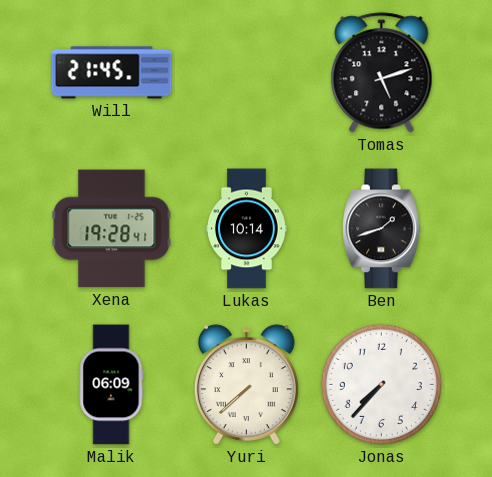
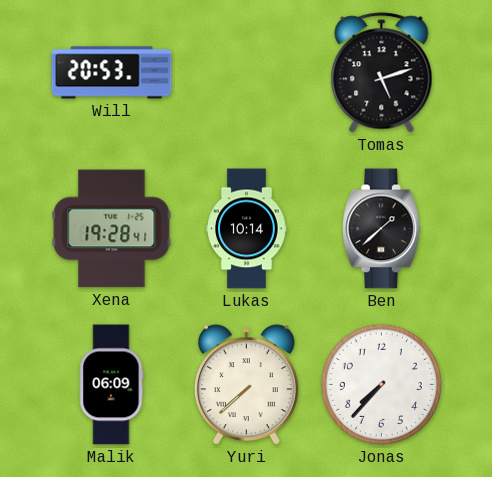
Will: 21:45 -> 20:53
Ben: 1:42 -> 1:38
